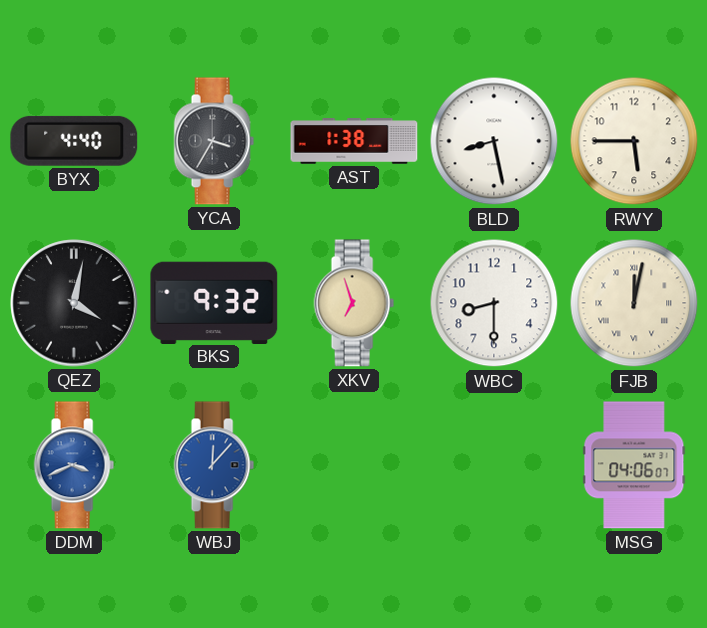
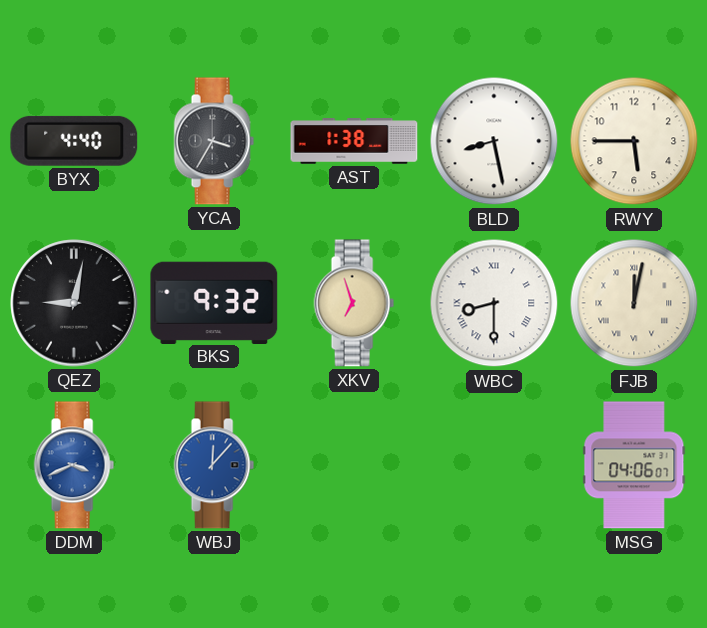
QEZ: 4:02 -> 9:02
WBC numerals: Arabic -> Roman
